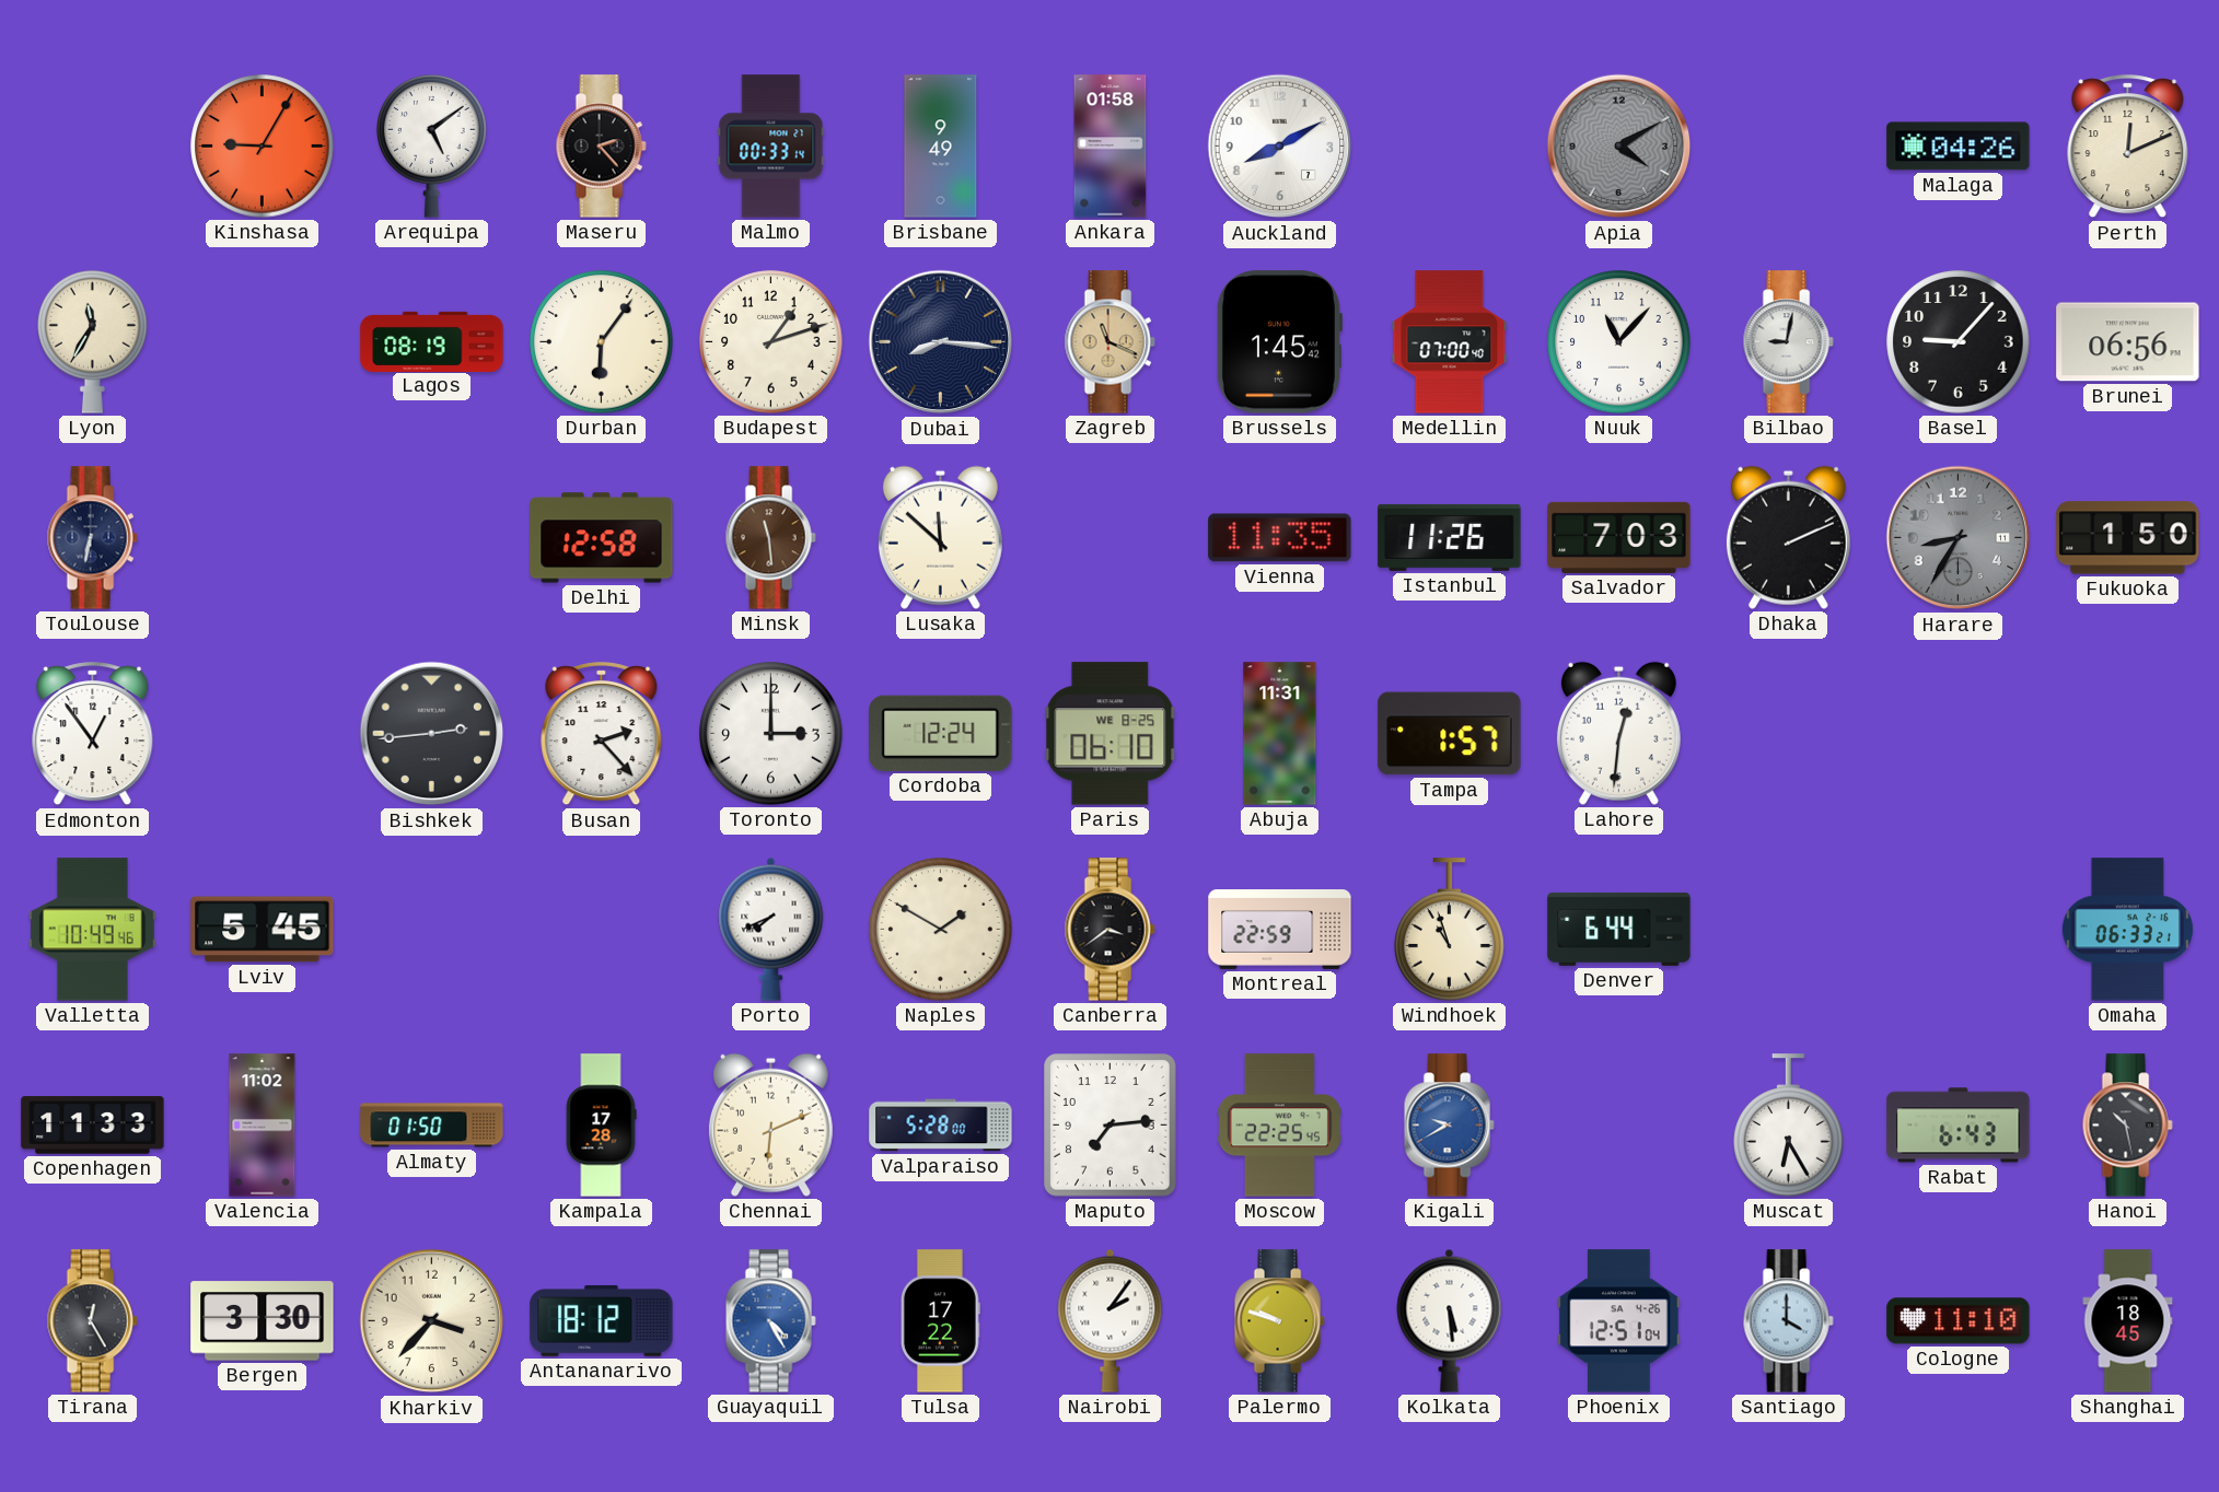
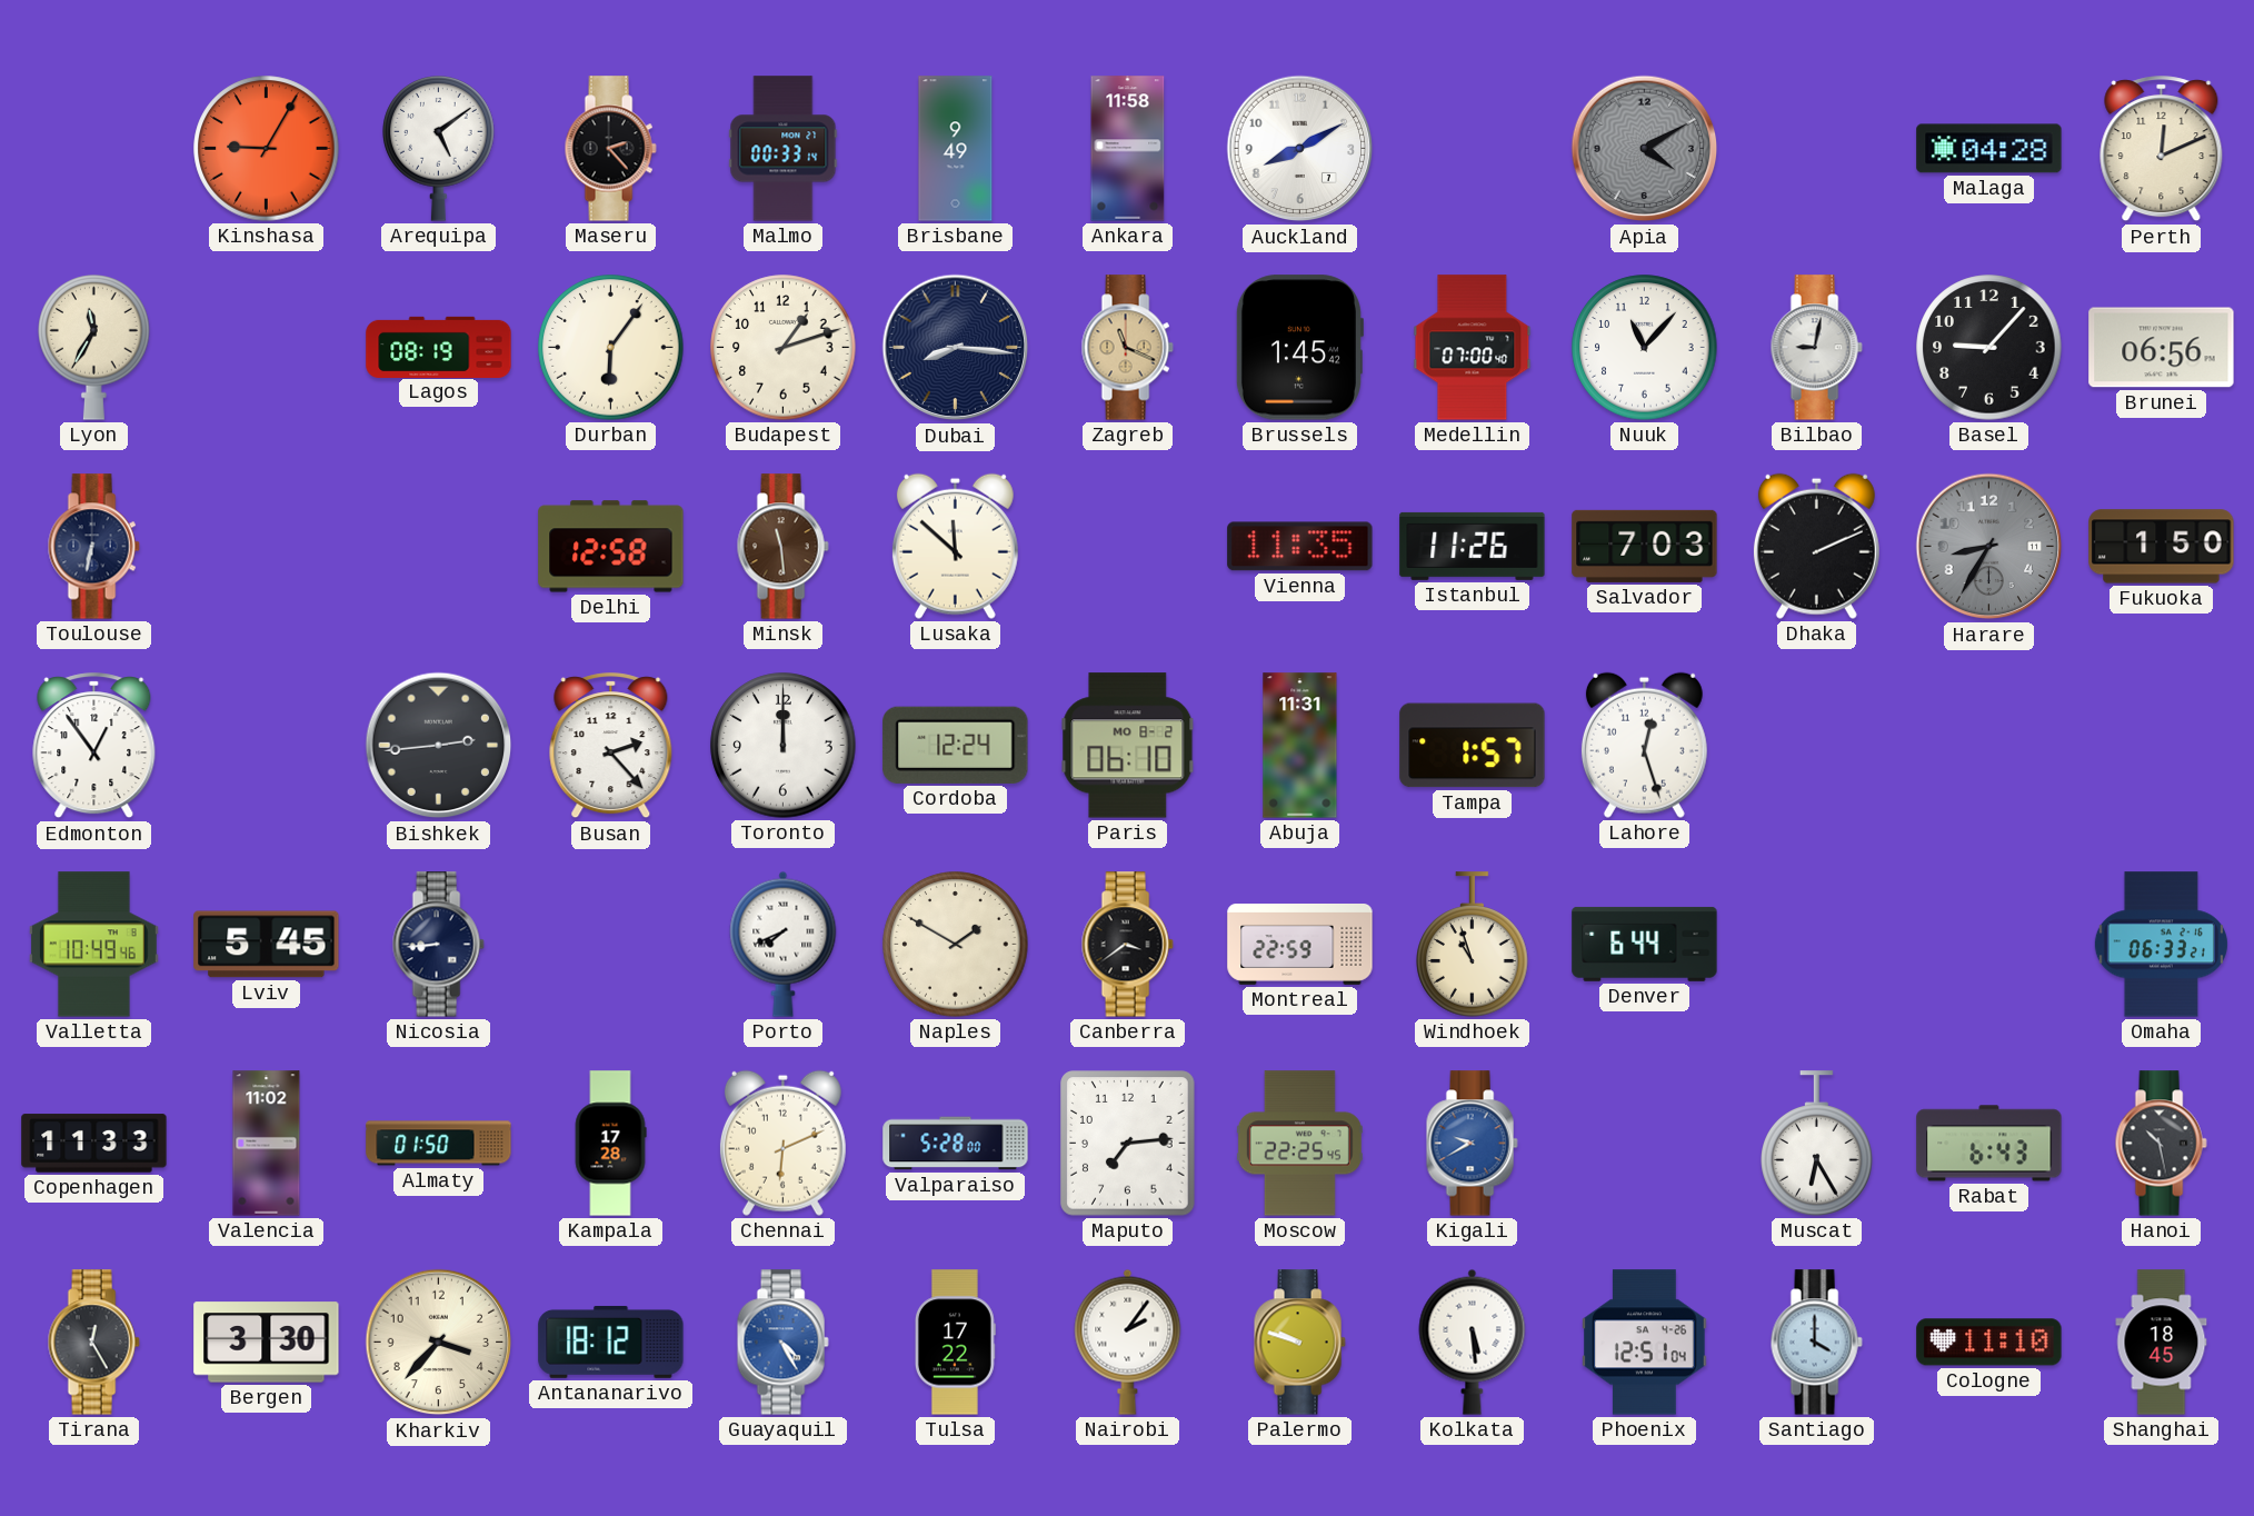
Ankara: 01:58 -> 11:58
Malaga: 04:26 -> 04:28
Toronto: 3:00 -> 12:00
Paris date: WE 8-25 -> MO 8-2
Lahore: 12:31 -> 12:27
Nicosia: none -> 8:44
